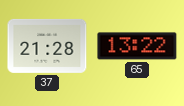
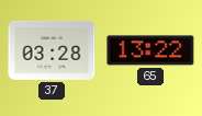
37: 21:28 -> 03:28
